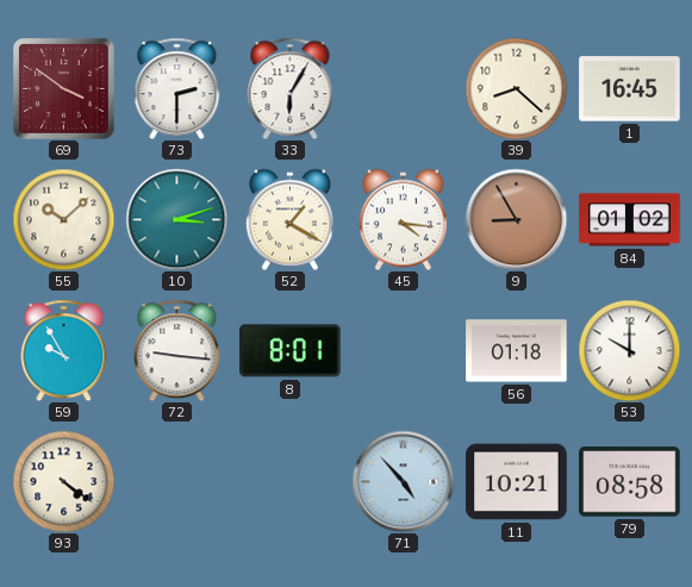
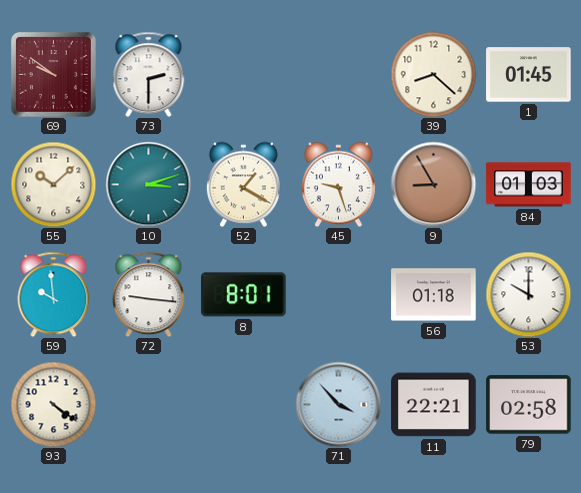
69: 3:51 -> 9:51
33: 6:05 -> none
1: 16:45 -> 01:45
45: 4:16 -> 9:27
84: 01:02 -> 01:03
59: 9:55 -> 9:59
71: 4:53 -> 3:53
11: 10:21 -> 22:21
79: 08:58 -> 02:58
